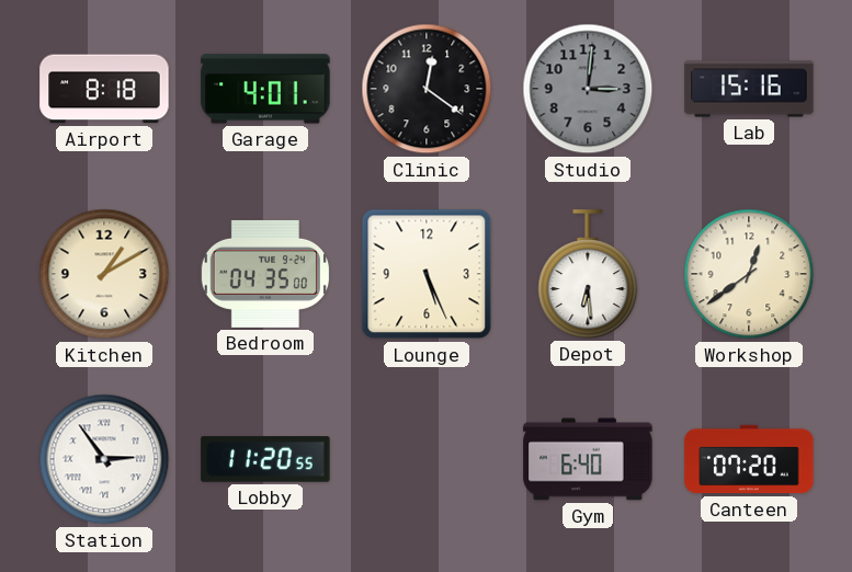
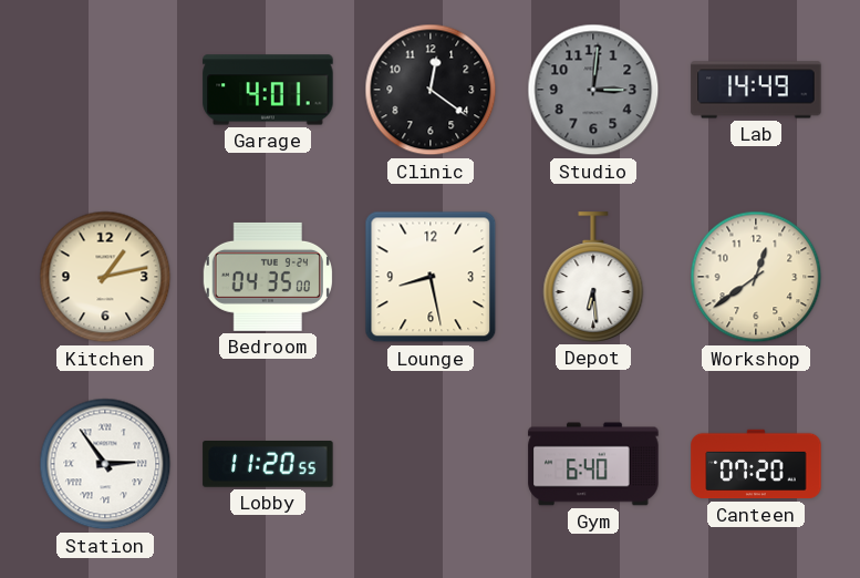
Airport: 8:18 -> none
Lab: 15:16 -> 14:49
Kitchen: 1:10 -> 1:13
Lounge: 5:26 -> 8:28
